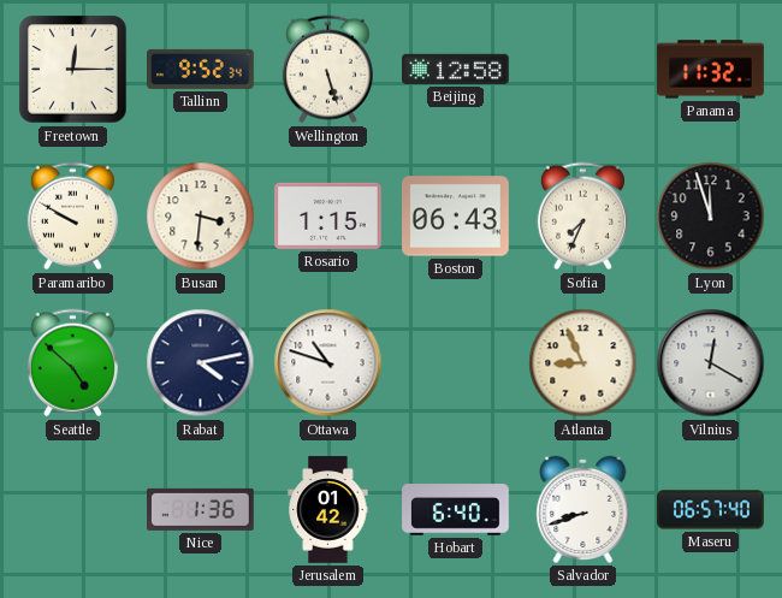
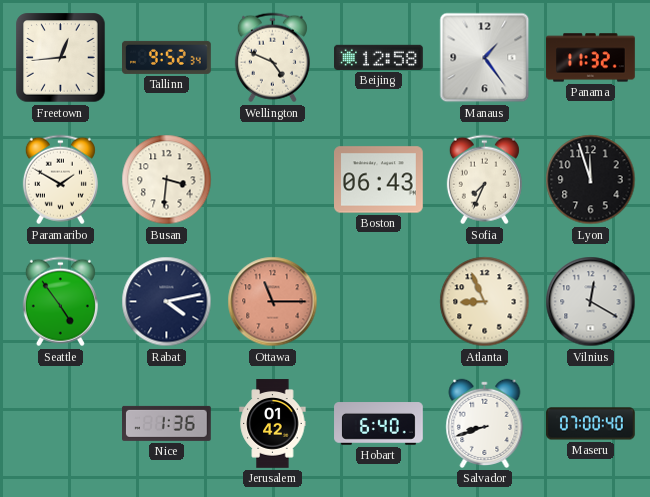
Freetown: 12:15 -> 12:44
Wellington: 5:27 -> 4:49
Manaus: none -> 1:24
Paramaribo: 9:50 -> 1:50
Rosario: 1:15 -> none
Seattle: 4:52 -> 4:54
Ottawa: 10:48 -> 11:15
Ottawa dial: white -> salmon
Maseru: 06:57 -> 07:00
